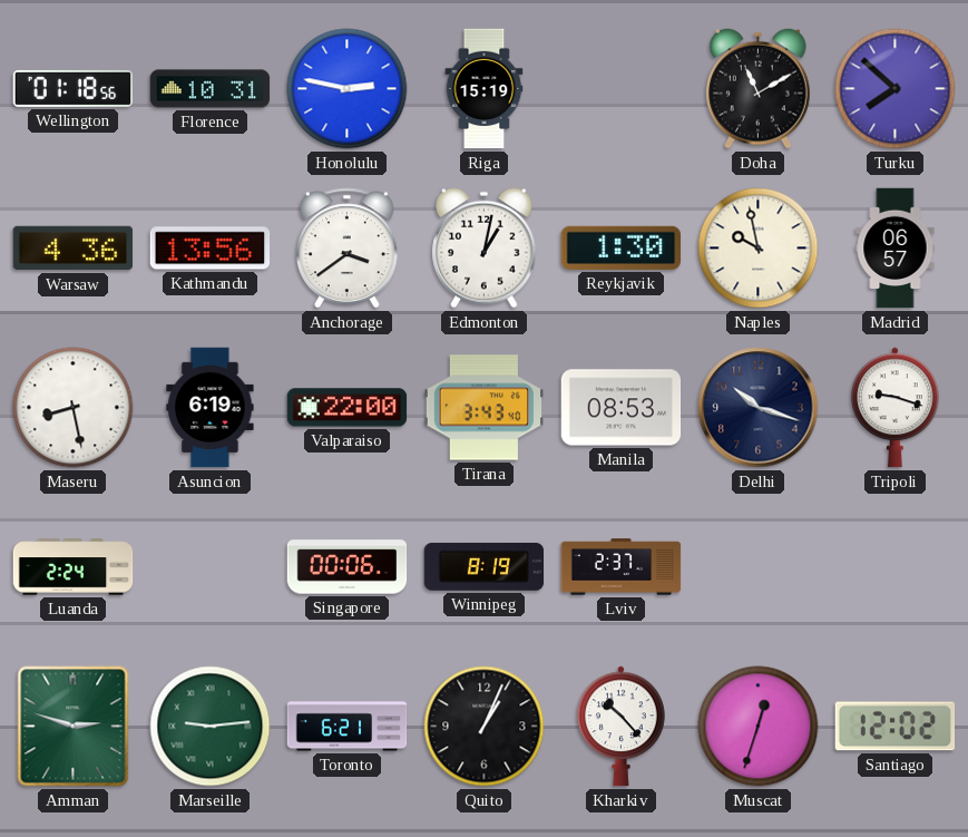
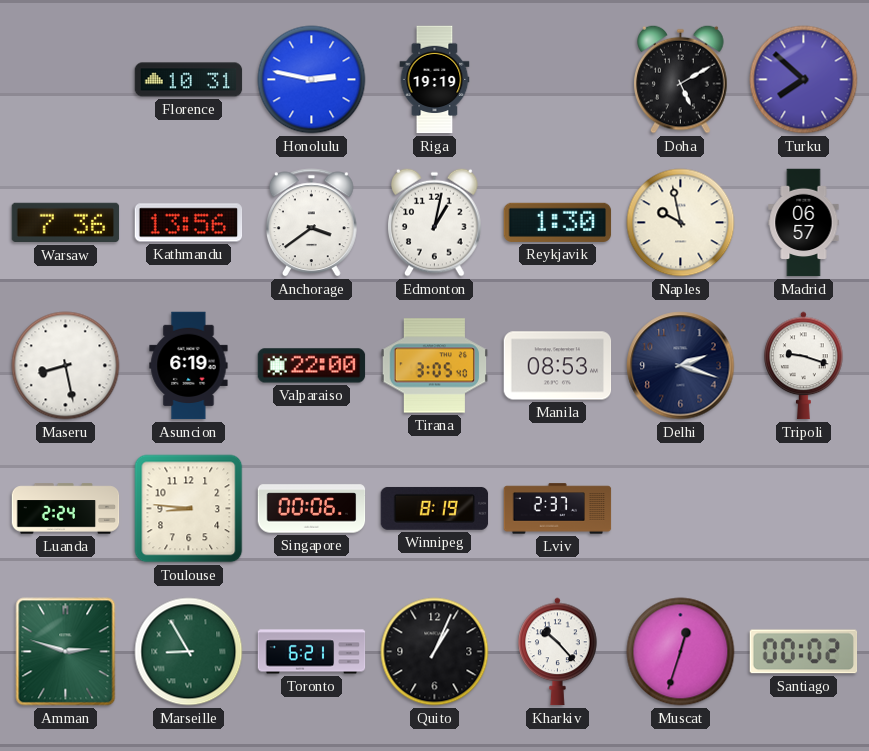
Wellington: 01:18 -> none
Riga: 15:19 -> 19:19
Doha: 11:10 -> 5:10
Warsaw: 4:36 -> 7:36
Tirana: 3:43 -> 3:05
Delhi: 10:18 -> 2:18
Toulouse: none -> 8:46
Marseille: 9:14 -> 8:55
Santiago: 12:02 -> 00:02
